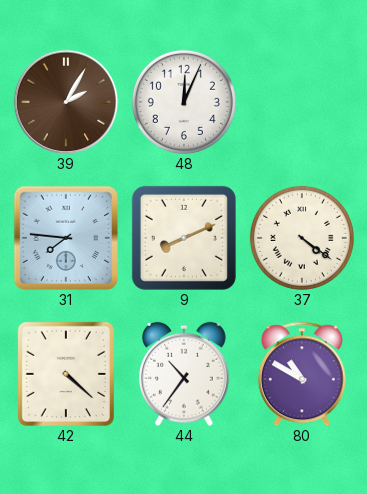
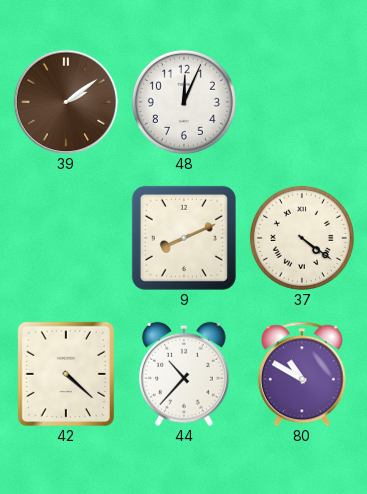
39: 2:05 -> 2:09
31: 7:46 -> none
44: 10:36 -> 10:37
